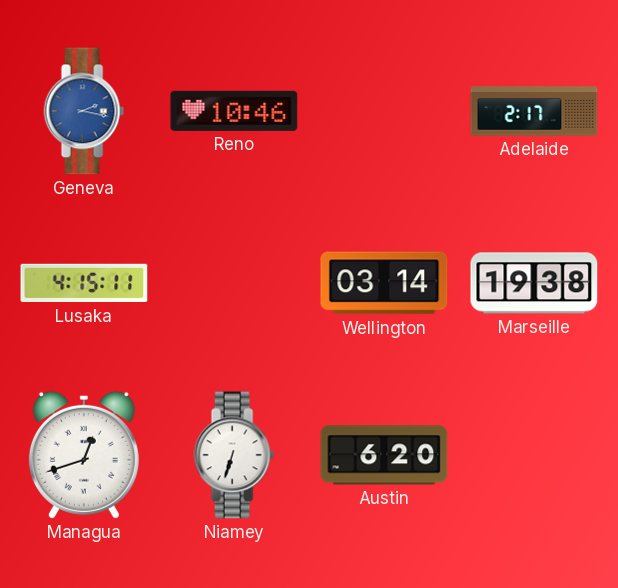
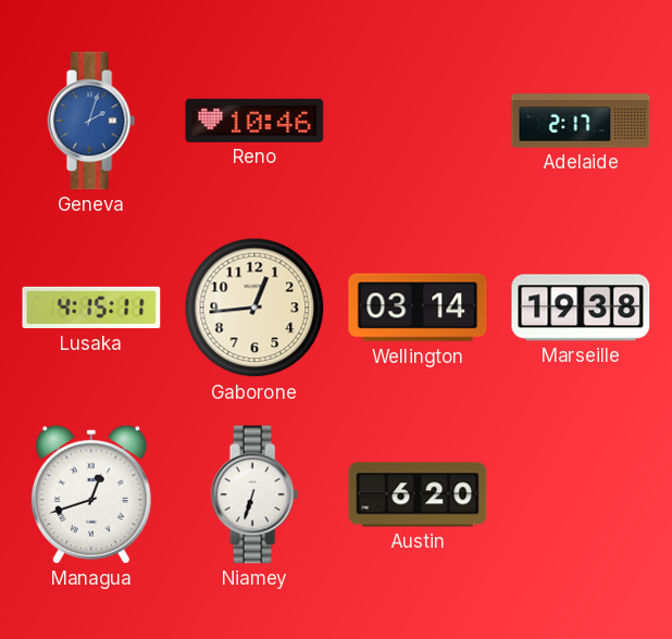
Geneva: 2:17 -> 2:03
Gaborone: none -> 12:44
